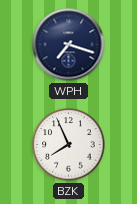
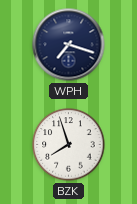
BZK: 7:56 -> 7:57
